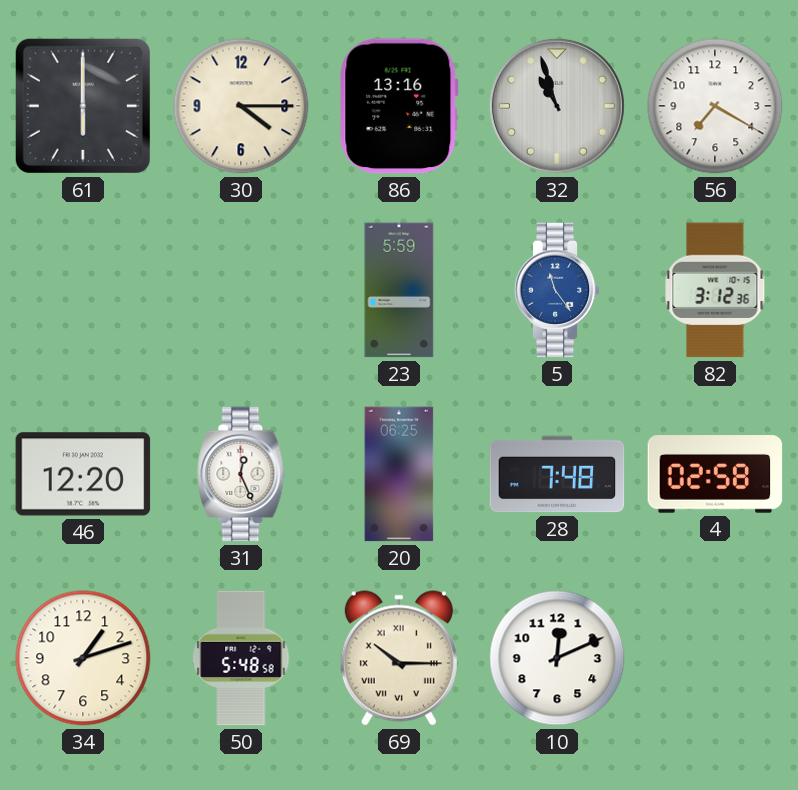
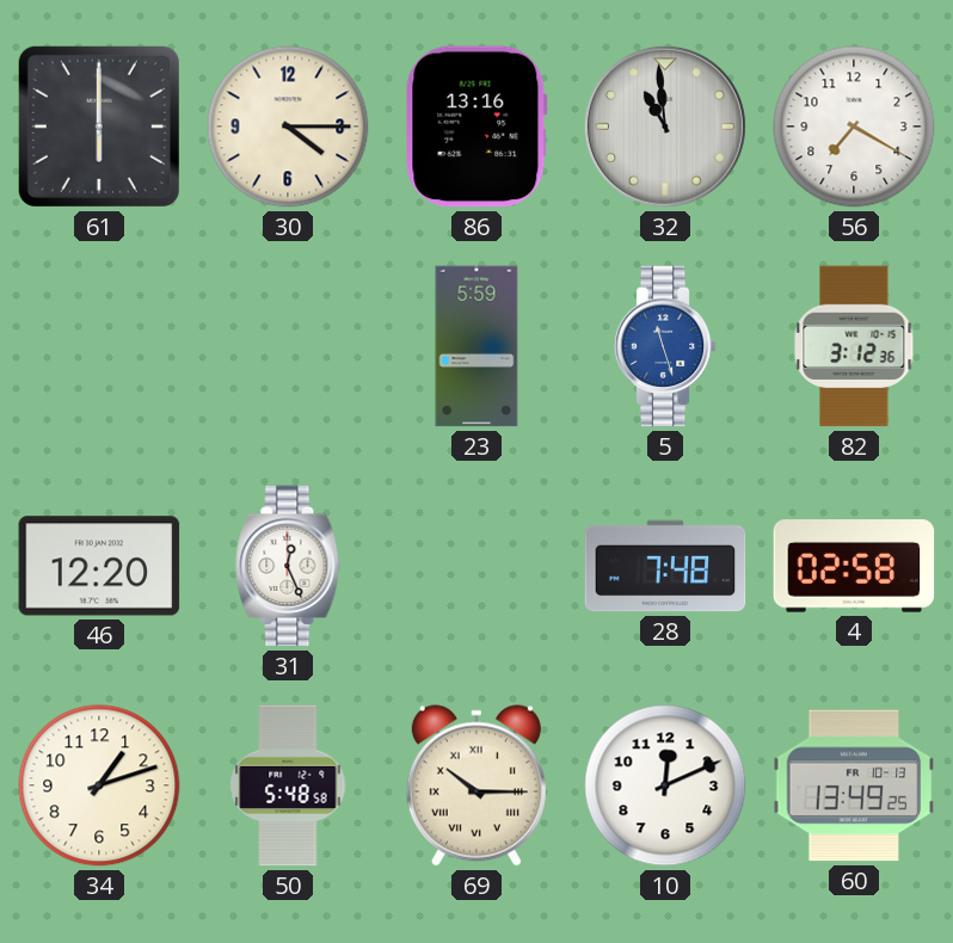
32: 10:57 -> 10:59
5: 11:24 -> 11:27
20: 06:25 -> none
60: none -> 13:49
